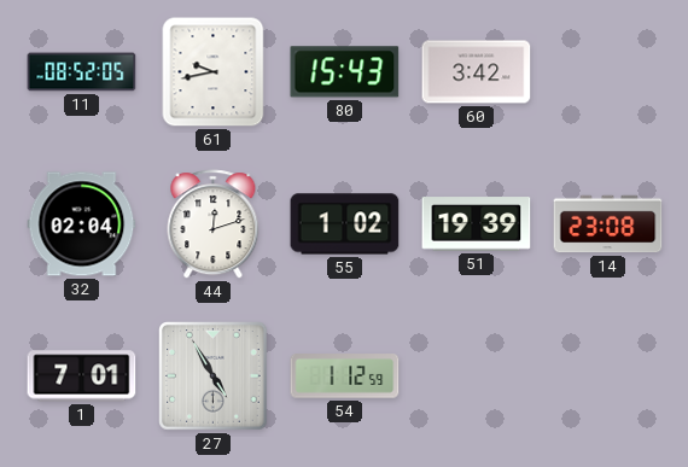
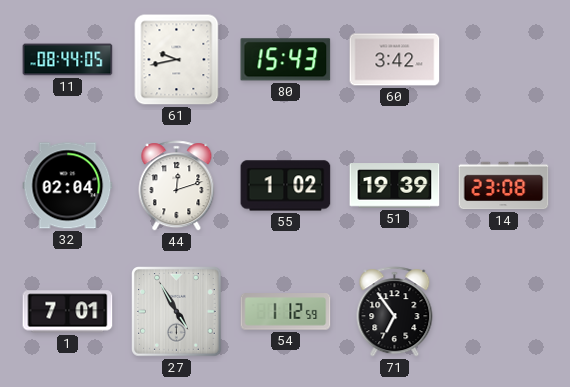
11: 08:52 -> 08:44
71: none -> 6:54
